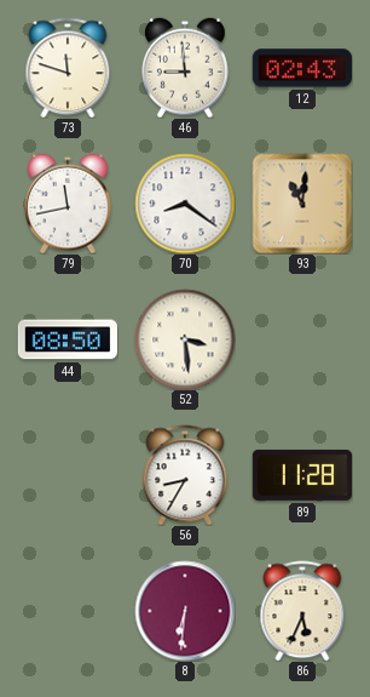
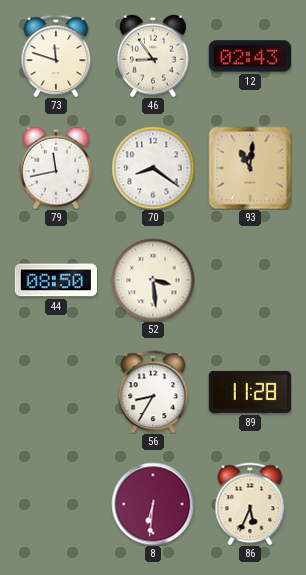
46: 8:59 -> 8:54
